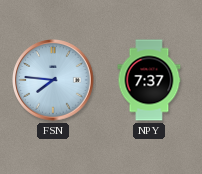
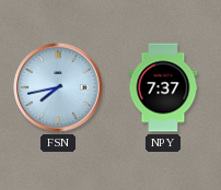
FSN: 7:46 -> 7:43
